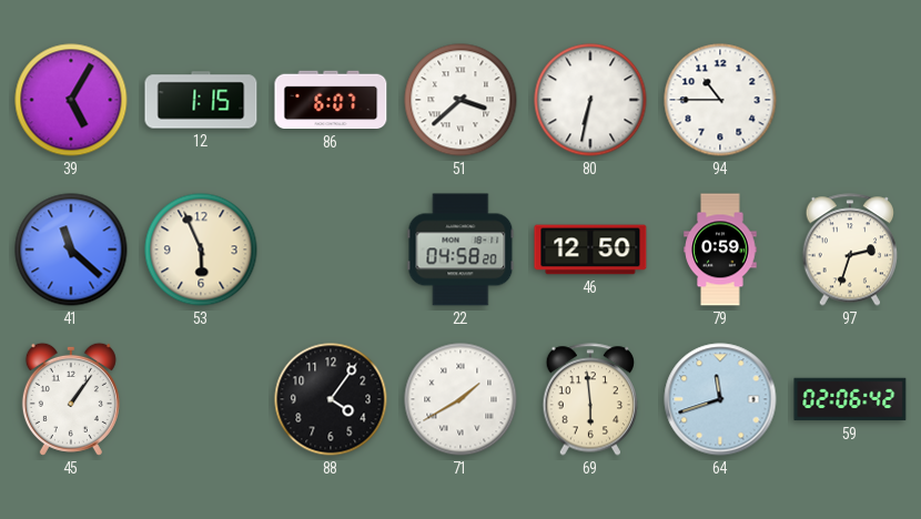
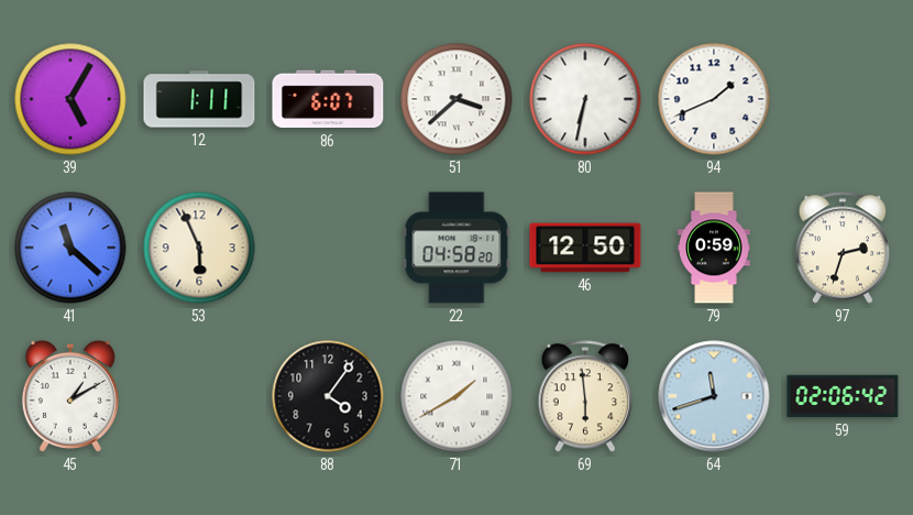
12: 1:15 -> 1:11
94: 10:45 -> 1:41
45: 1:06 -> 1:10
